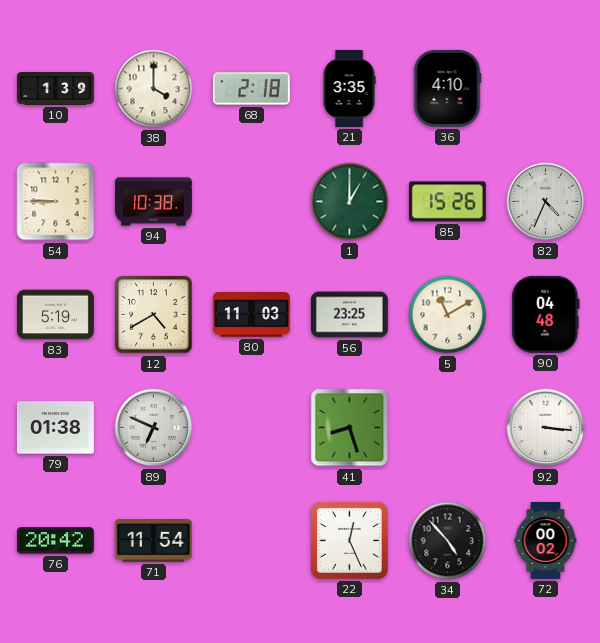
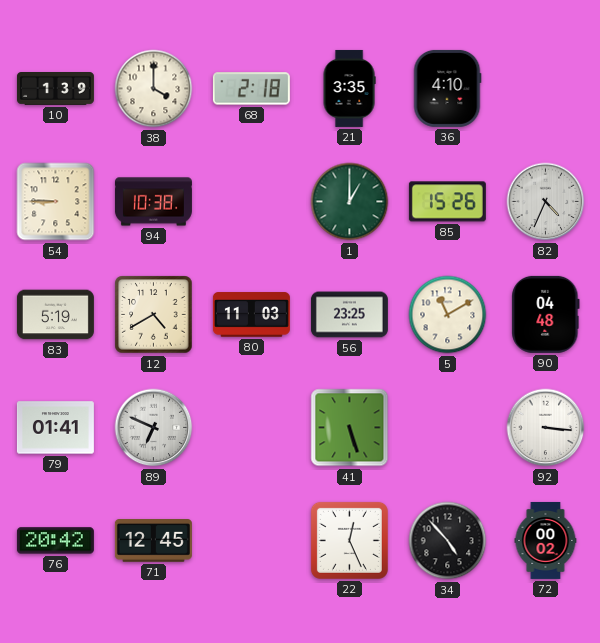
79: 01:38 -> 01:41
41: 8:27 -> 5:27
71: 11:54 -> 12:45
